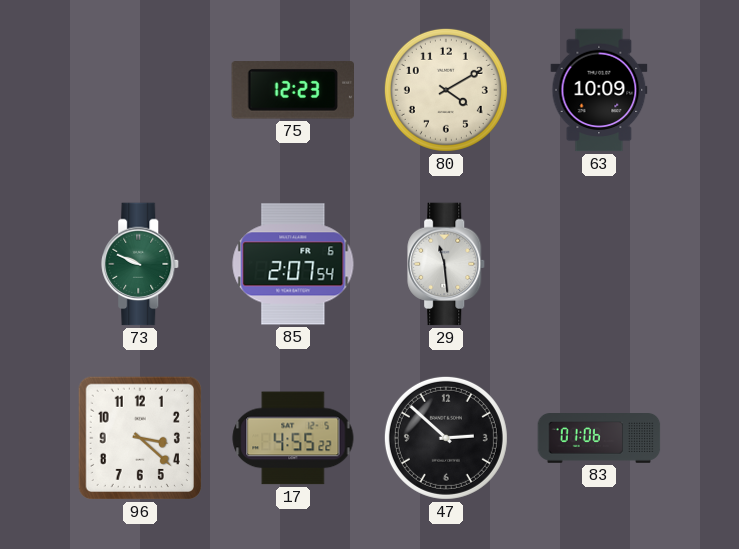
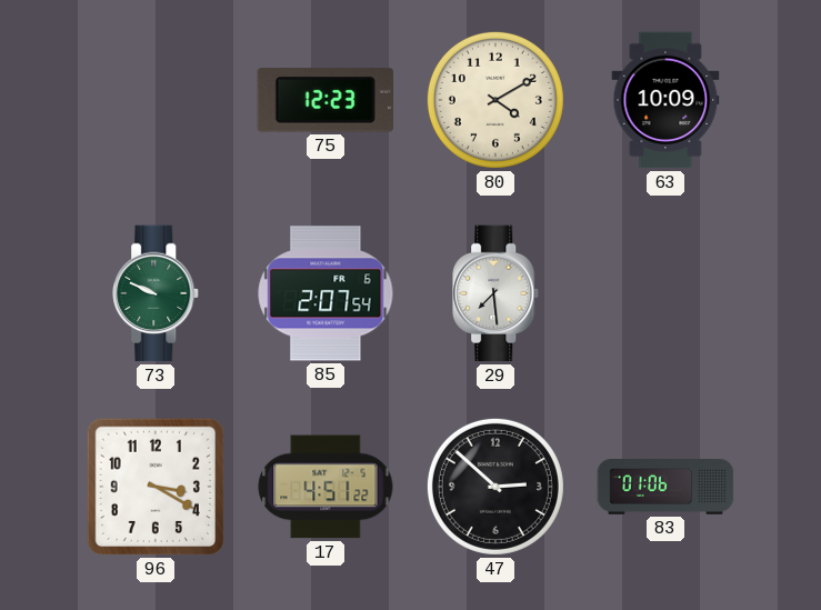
29: 11:29 -> 7:29
96: 3:22 -> 3:20
17: 4:55 -> 4:51
